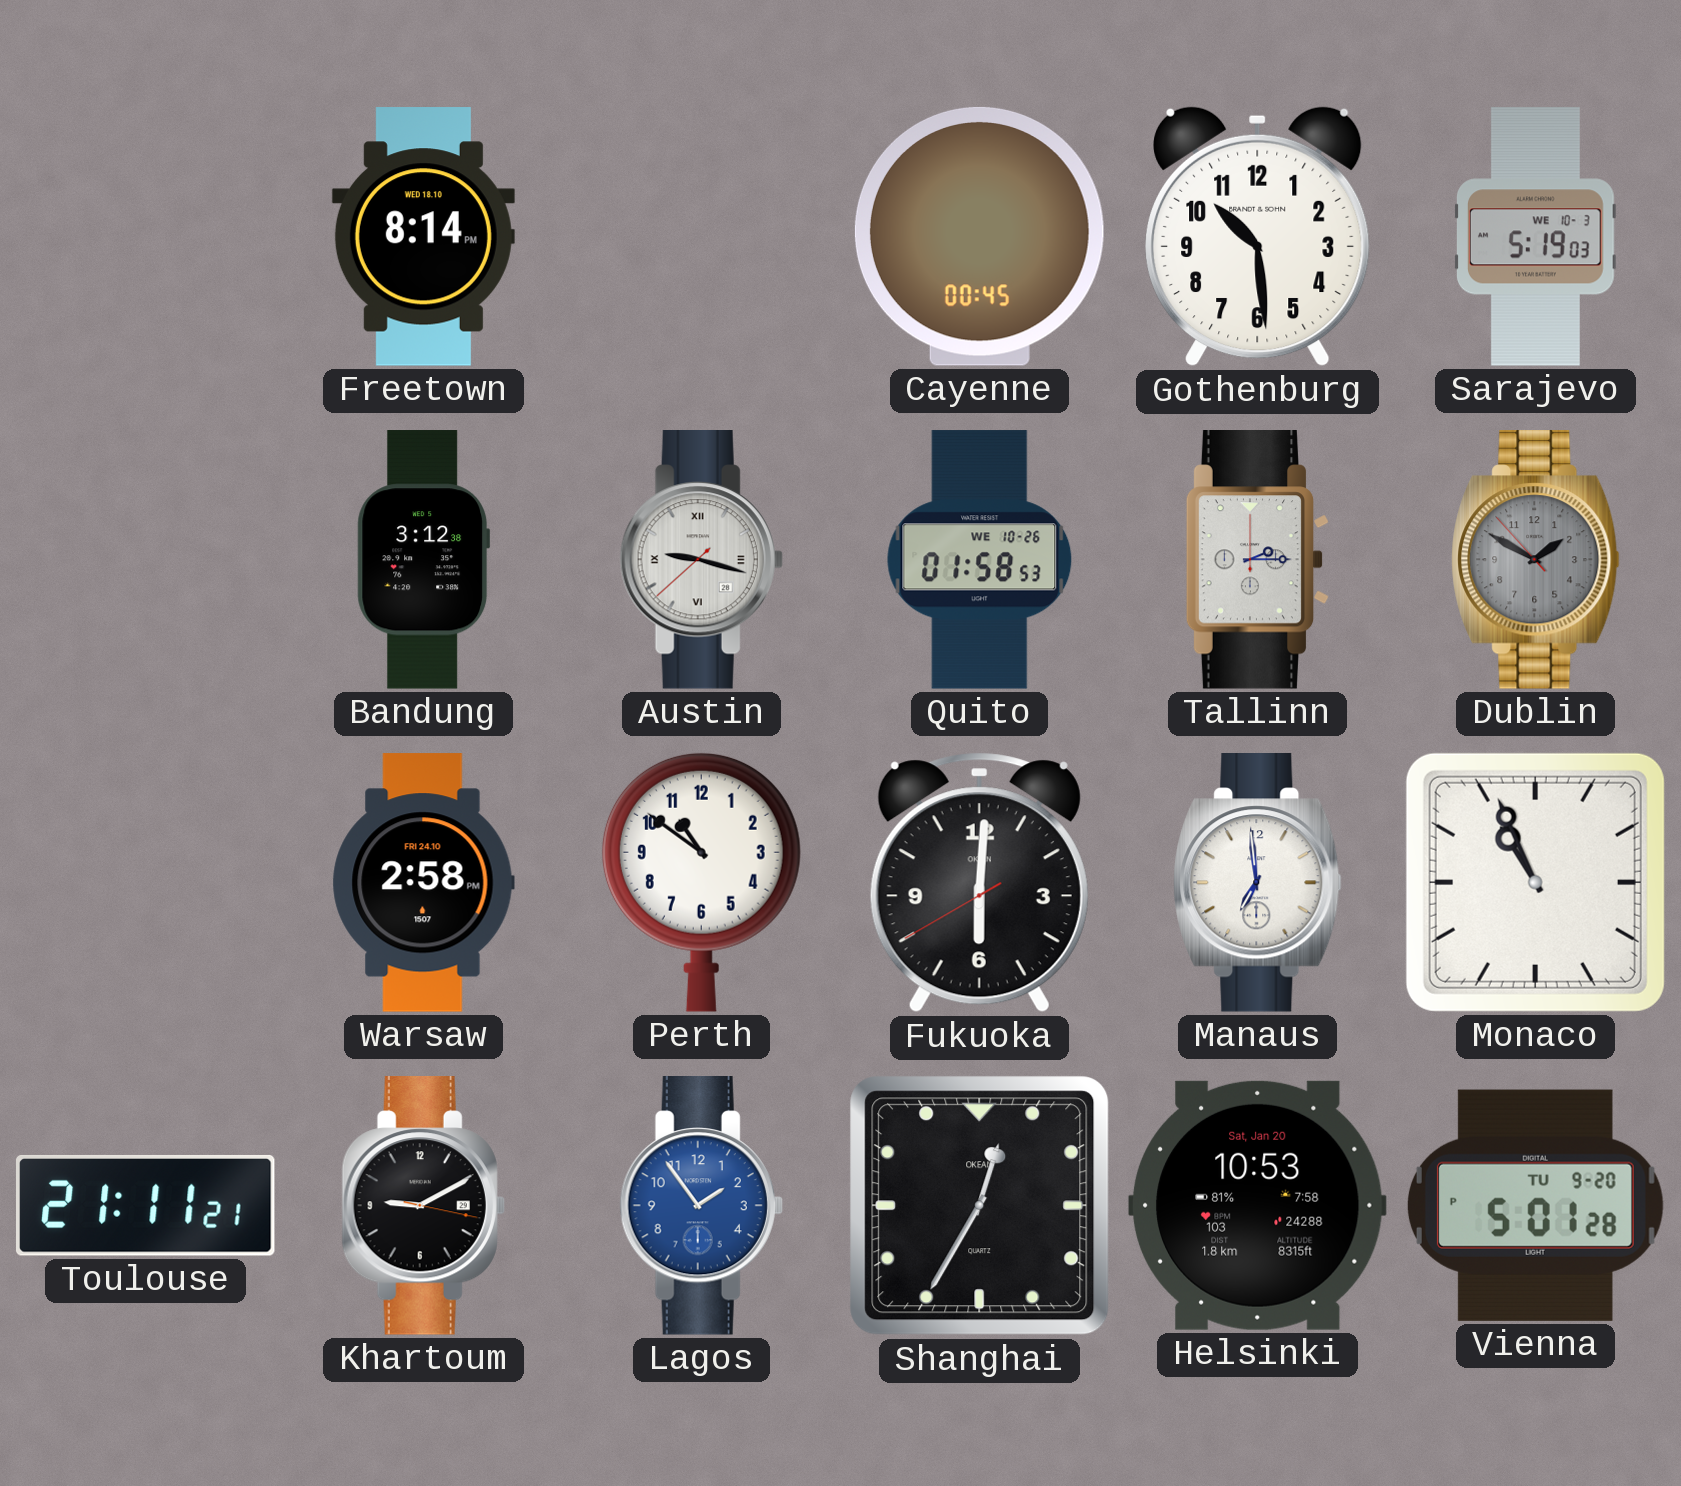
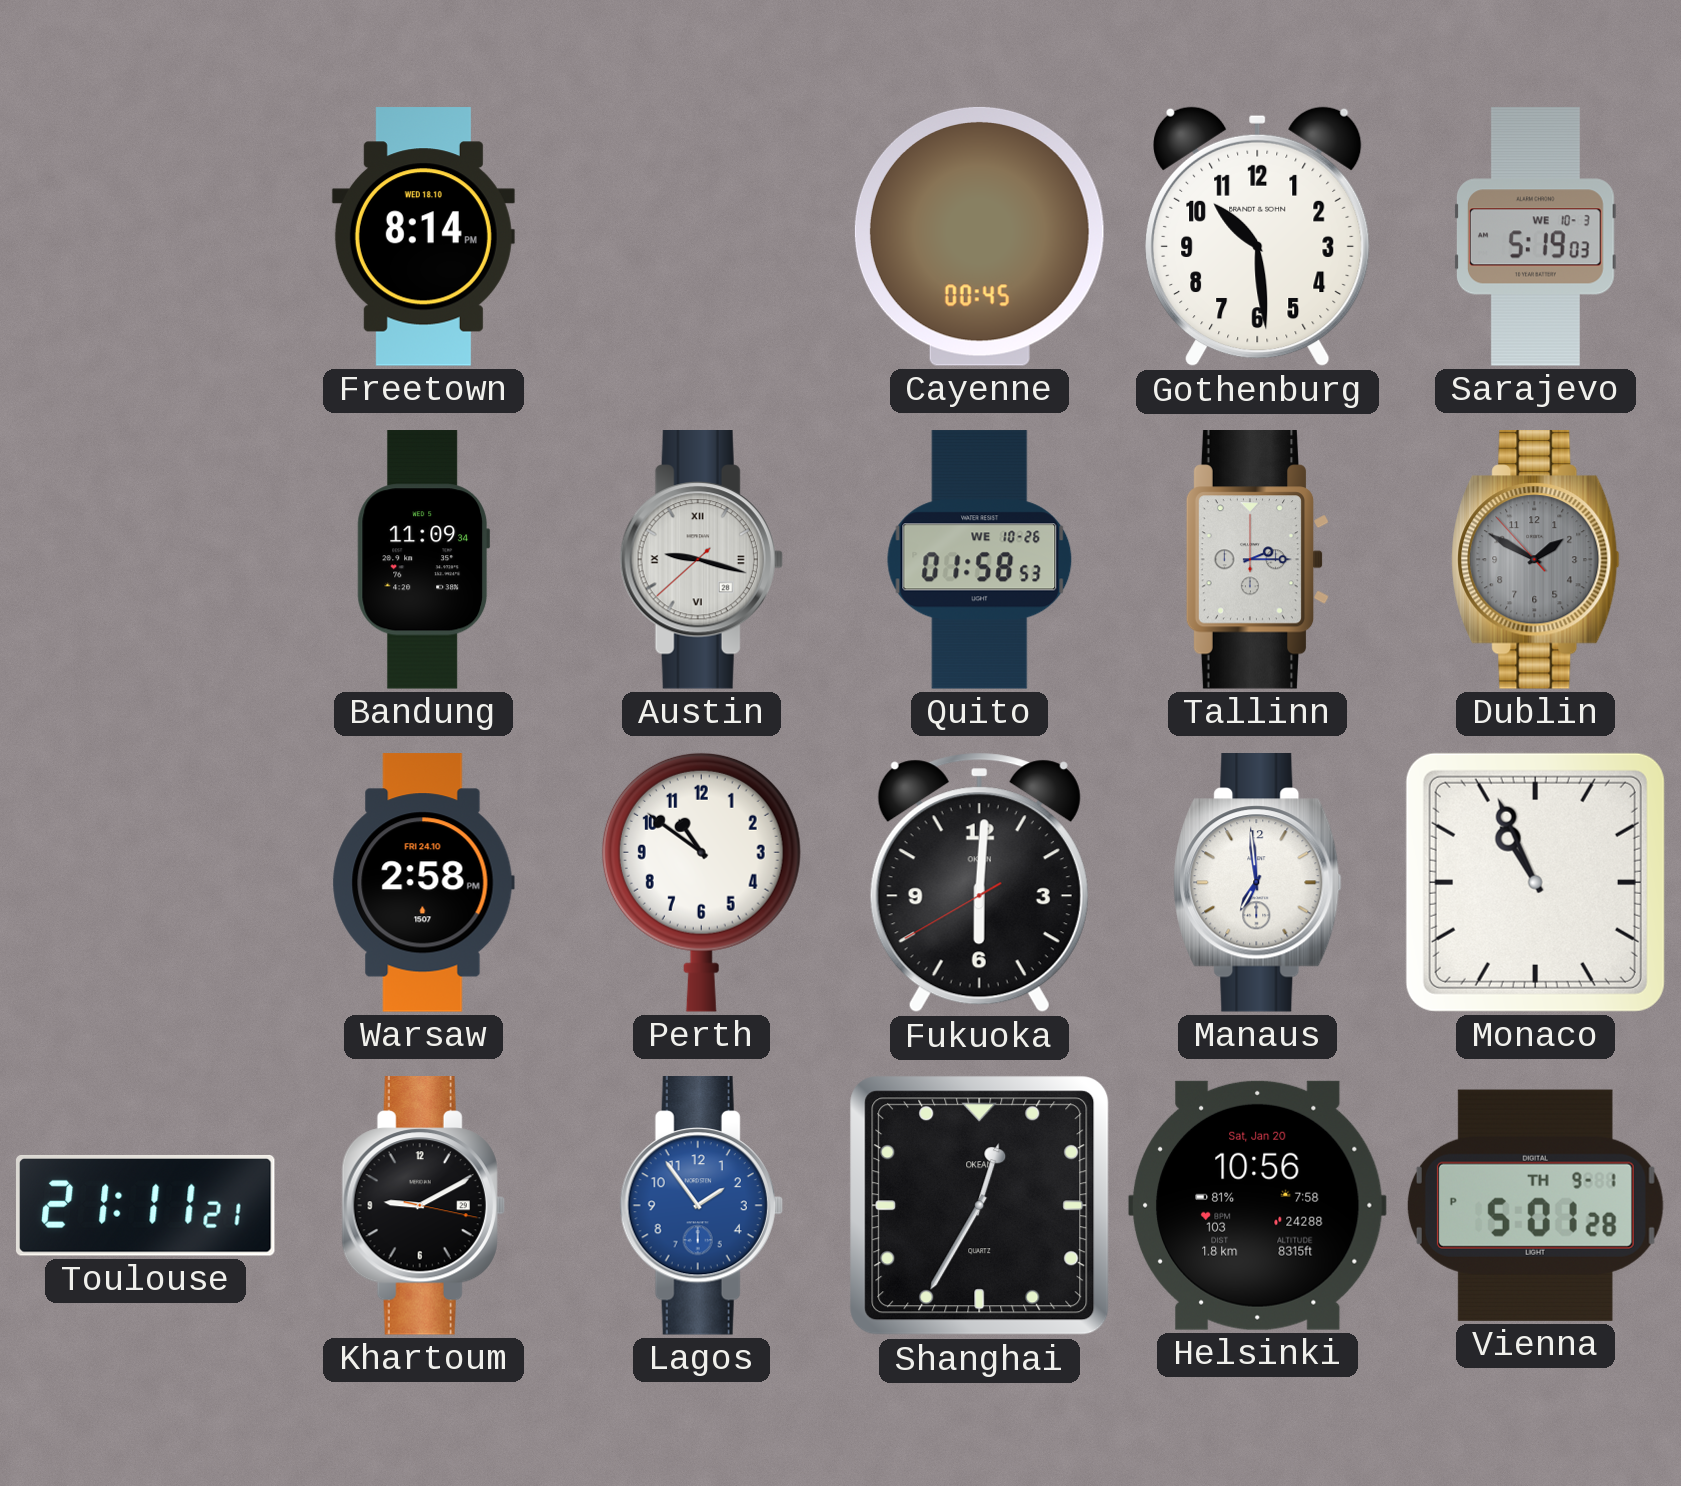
Bandung: 3:12 -> 11:09
Helsinki: 10:53 -> 10:56
Vienna date: TU 9-20 -> TH 9-1
